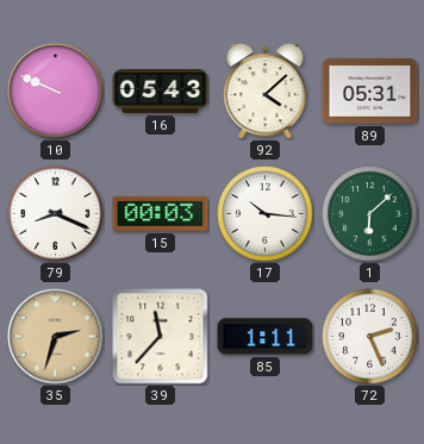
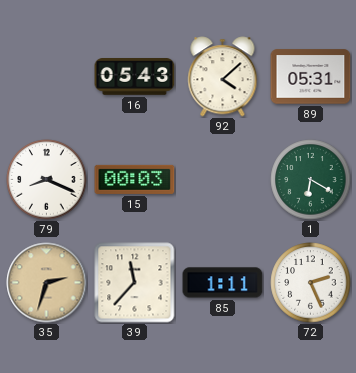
10: 9:49 -> none
17: 10:16 -> none
1: 6:08 -> 6:20
